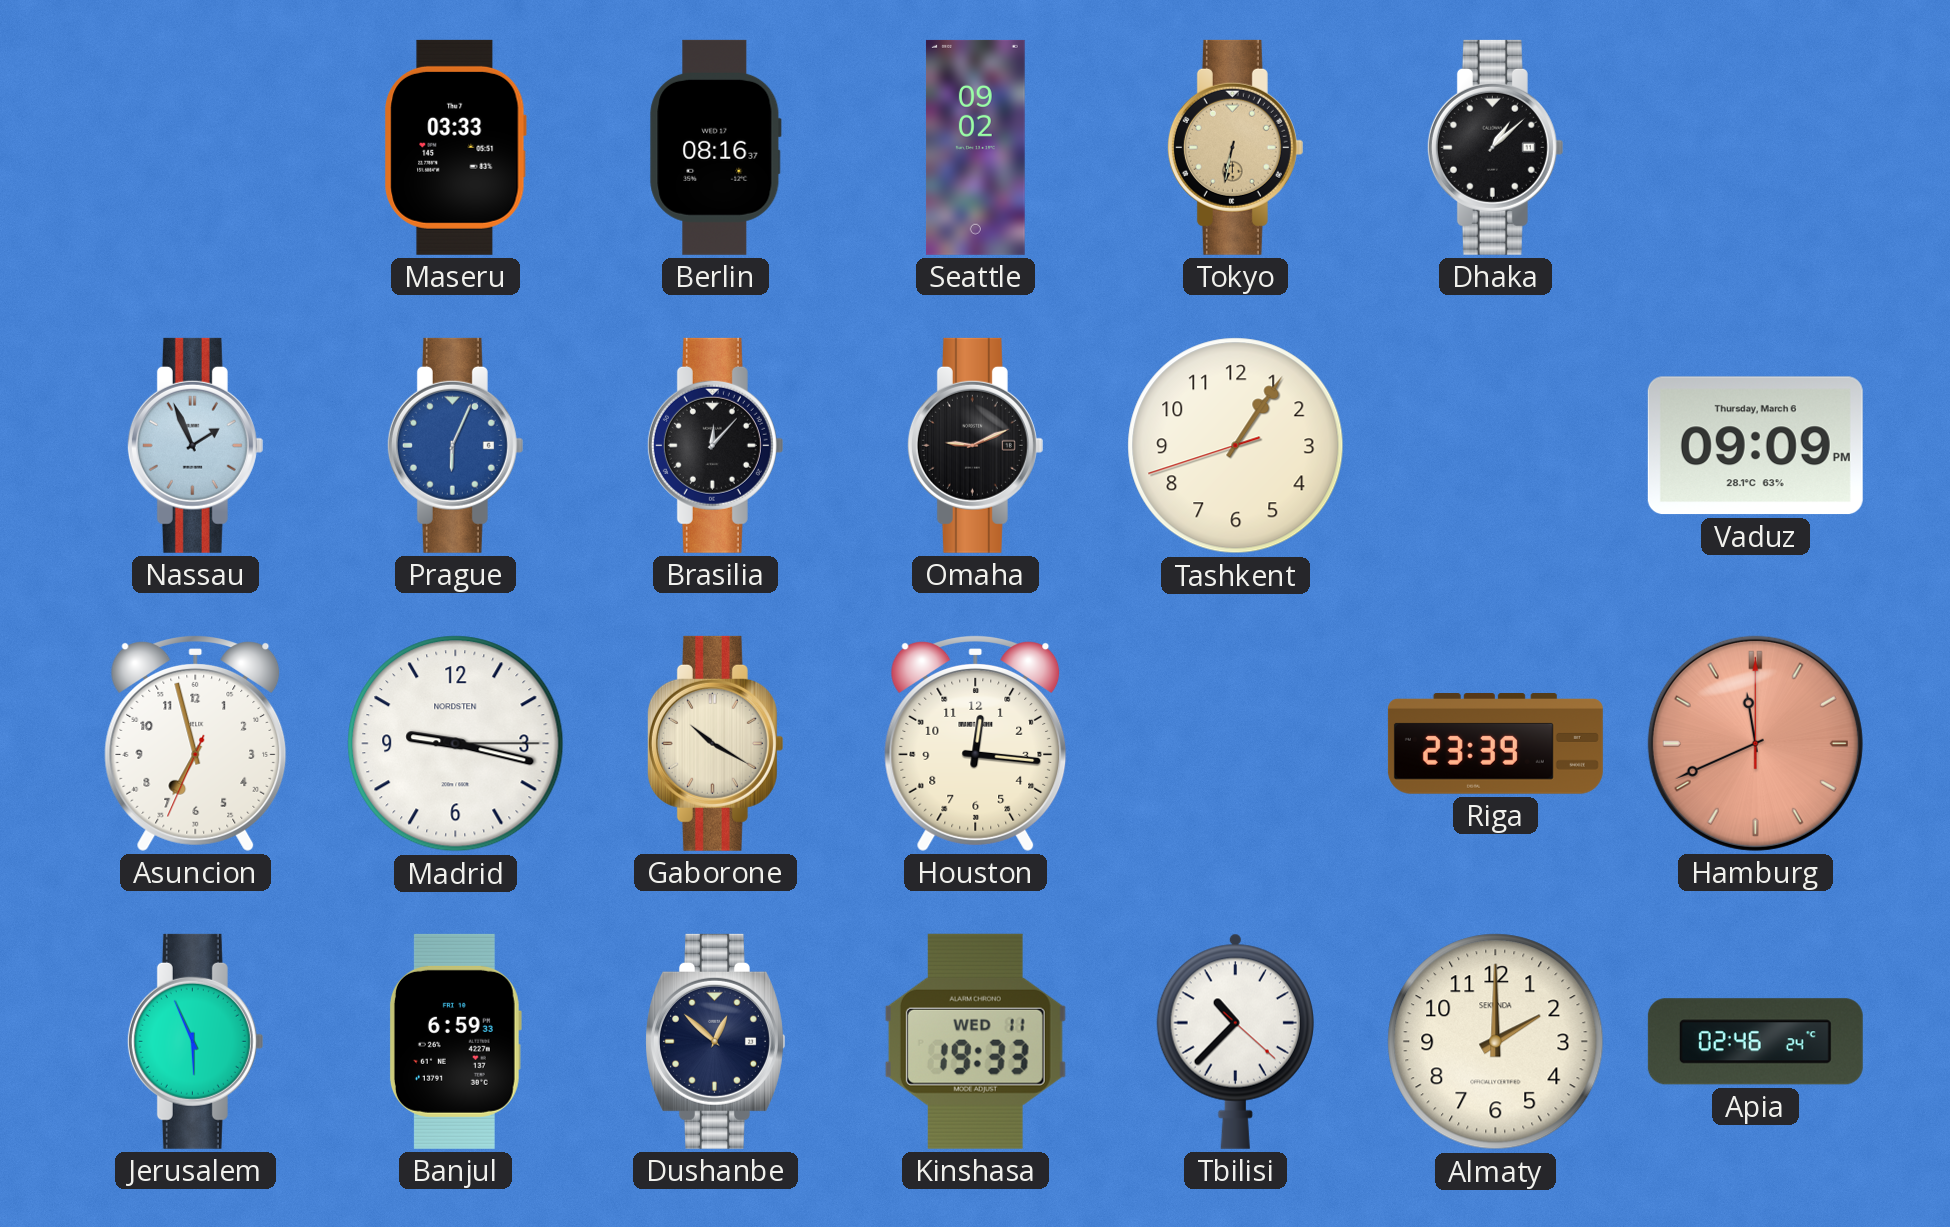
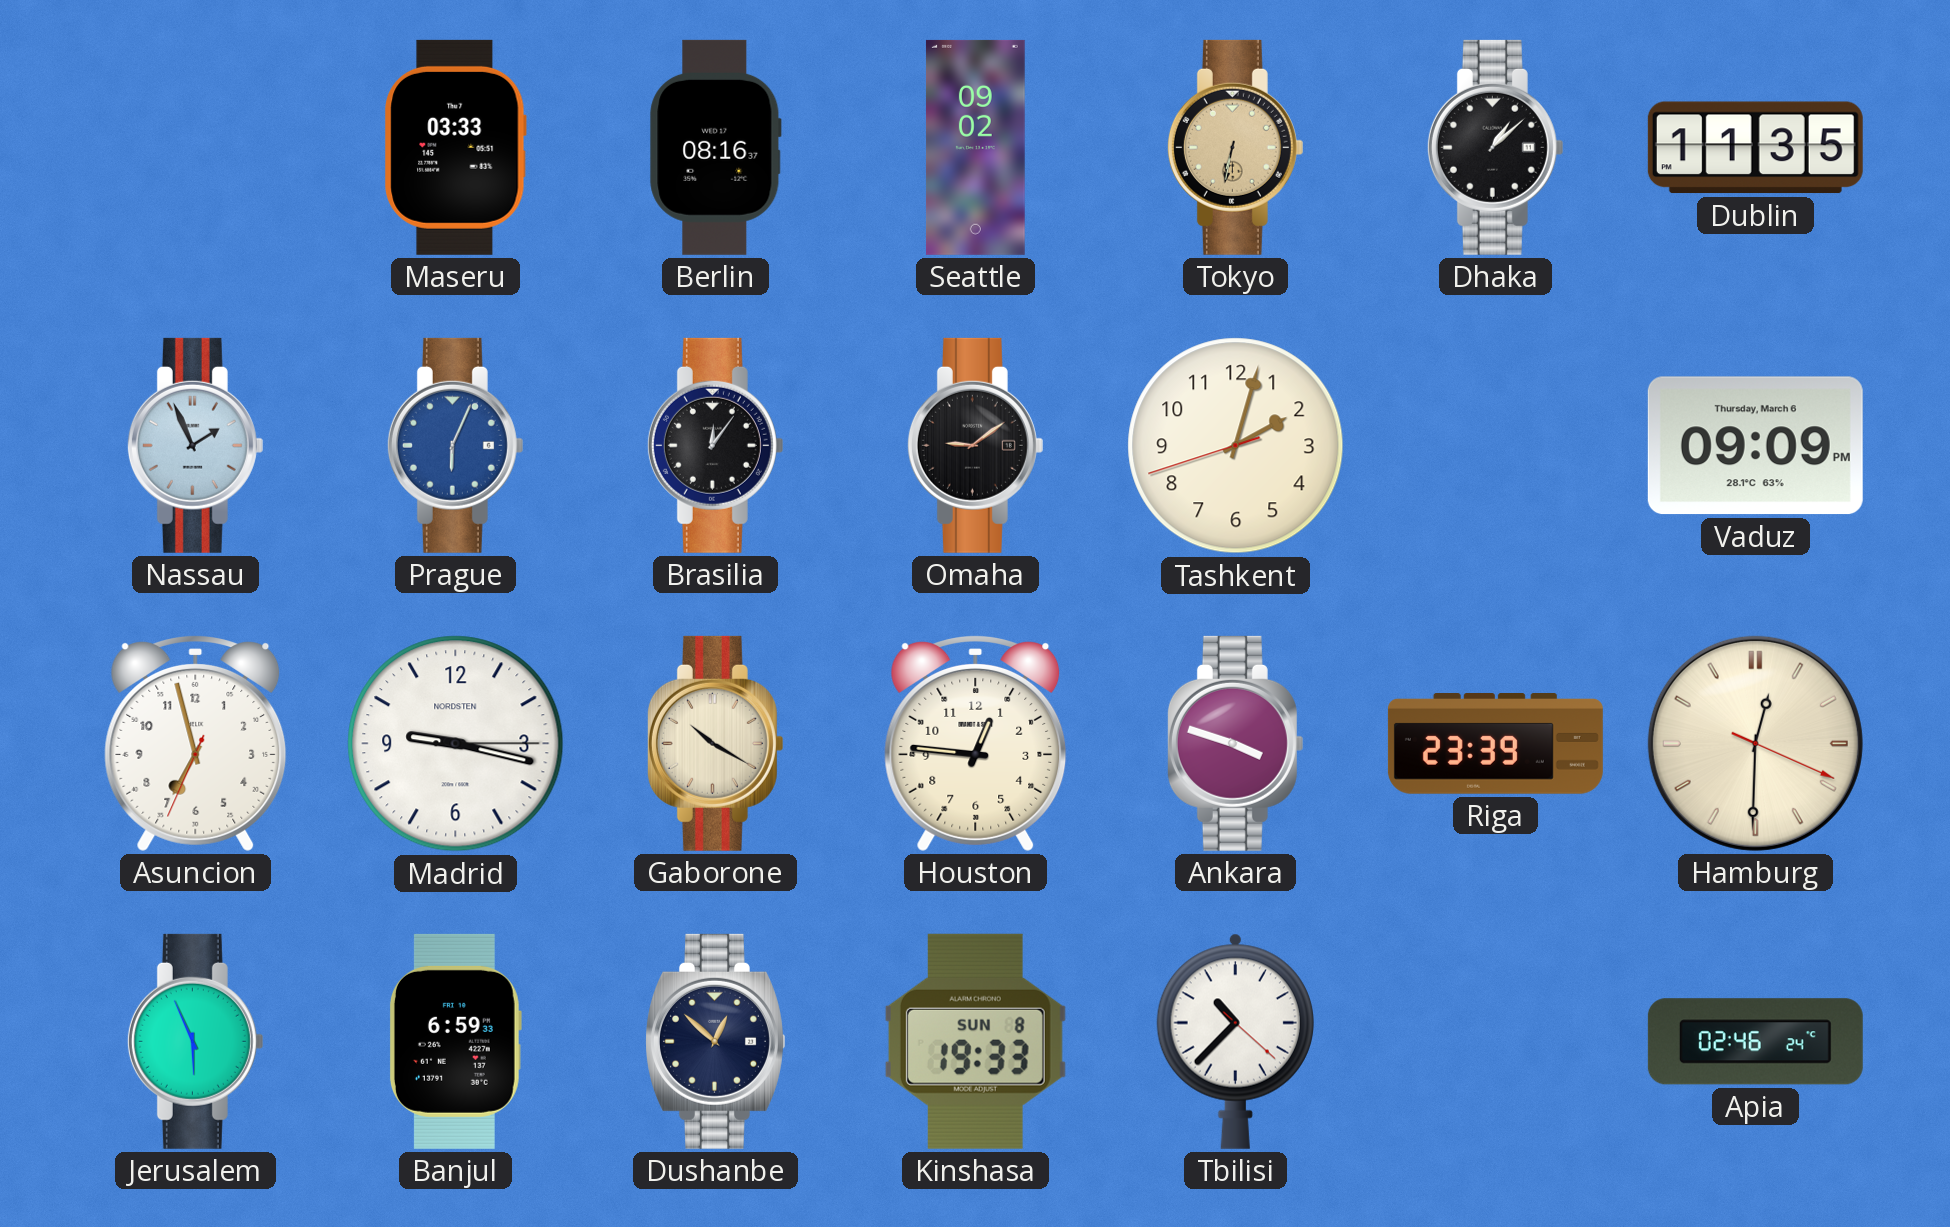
Dublin: none -> 11:35
Brasilia: 12:07 -> 12:06
Omaha: 9:11 -> 9:09
Tashkent: 1:05 -> 2:02
Houston: 12:16 -> 12:46
Ankara: none -> 3:48
Hamburg: 11:41 -> 12:30
Hamburg dial: salmon -> cream
Kinshasa date: WED 11 -> SUN 8
Almaty: 2:00 -> none
